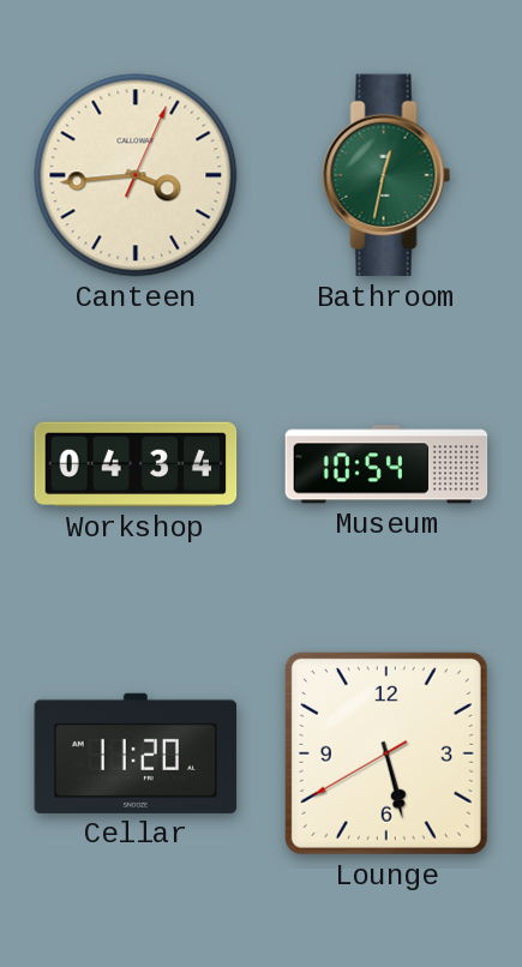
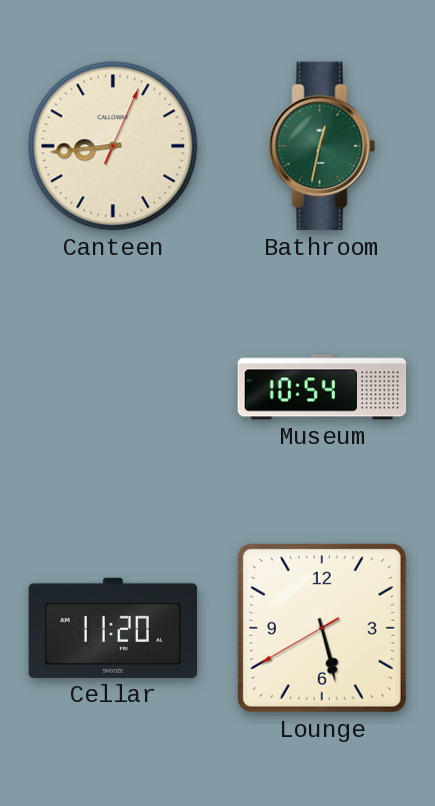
Canteen: 3:44 -> 8:44
Workshop: 04:34 -> none
